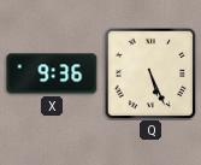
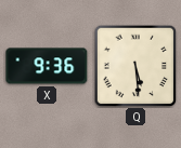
Q: 5:26 -> 5:29
